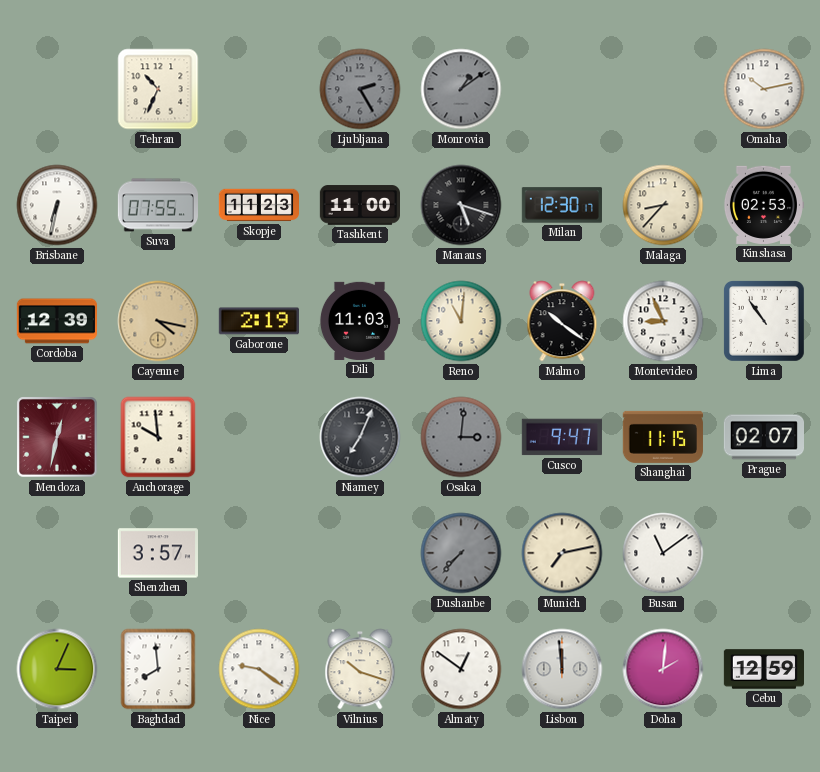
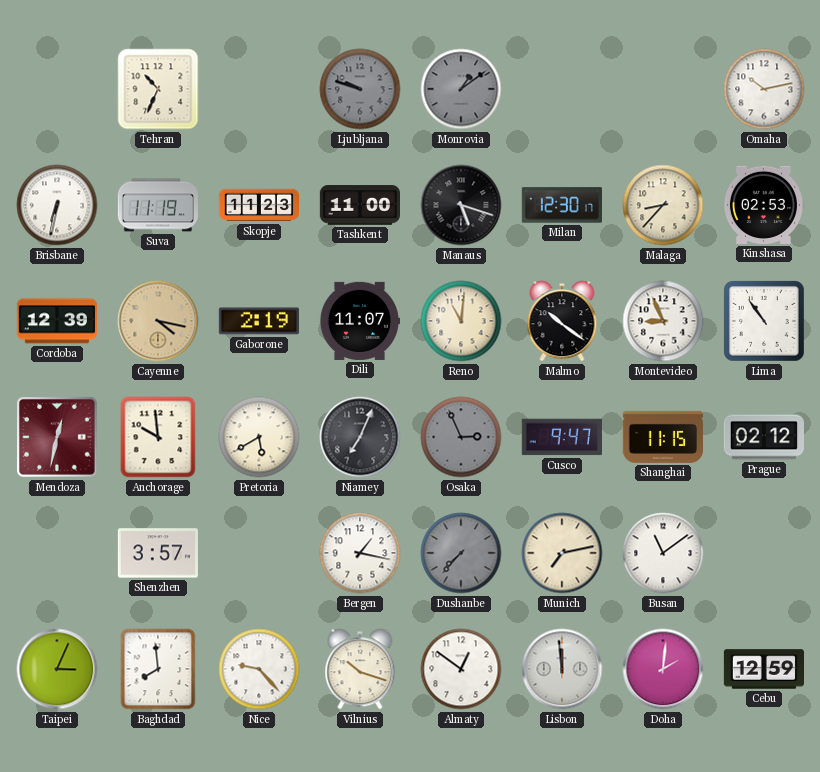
Ljubljana: 2:25 -> 9:48
Suva: 07:55 -> 11:19
Dili: 11:03 -> 11:07
Pretoria: none -> 5:40
Osaka: 3:01 -> 2:56
Prague: 02:07 -> 02:12
Bergen: none -> 1:17
Nice: 9:21 -> 9:23
